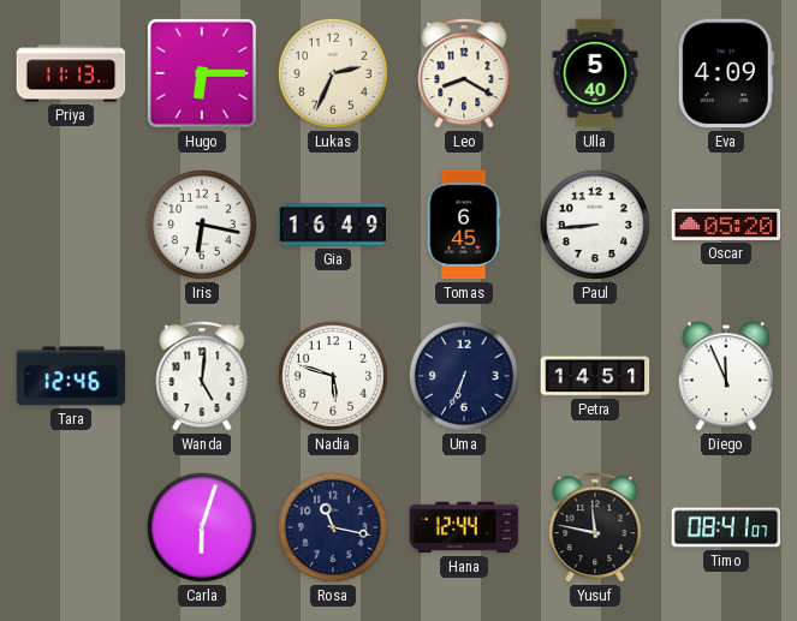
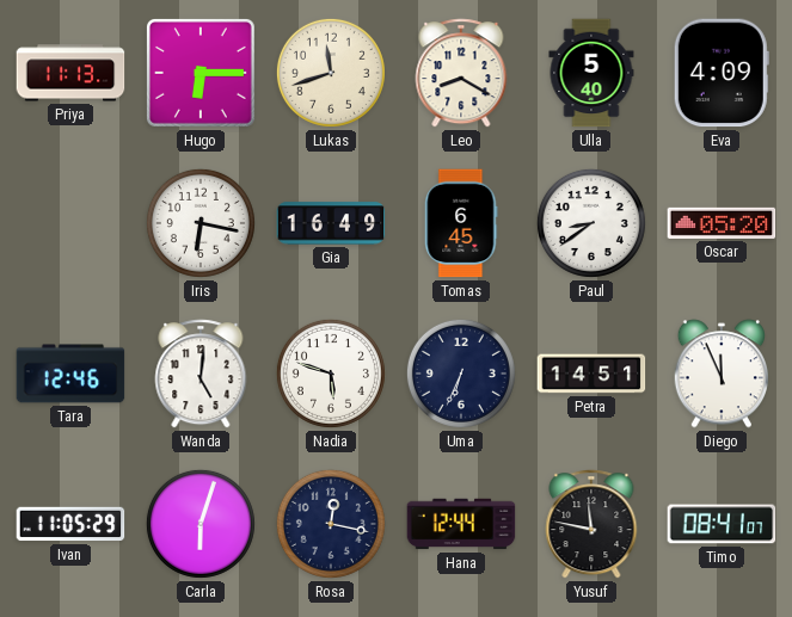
Lukas: 2:34 -> 11:42
Paul: 8:44 -> 8:39
Ivan: none -> 11:05
Rosa: 11:17 -> 12:17
